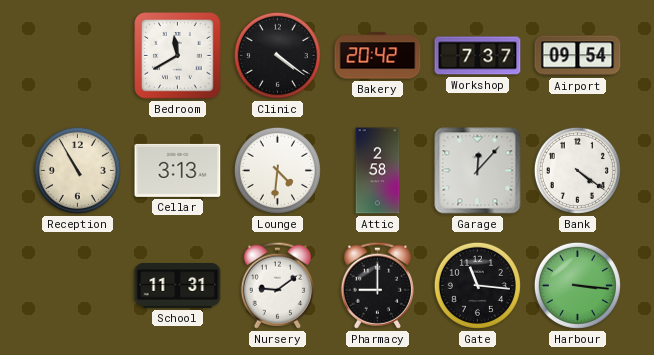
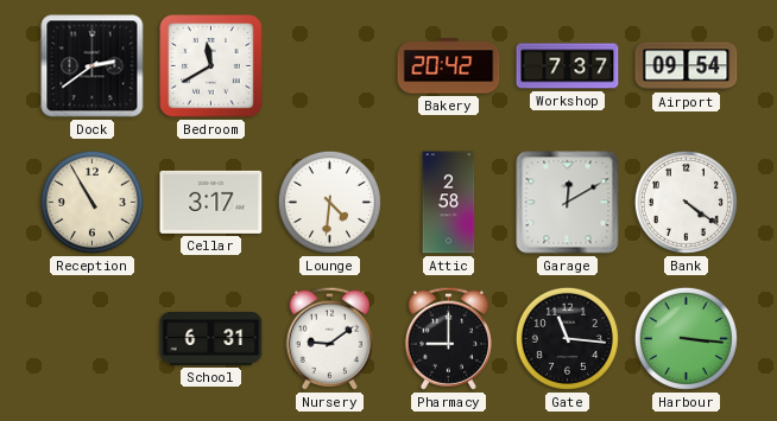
Dock: none -> 2:39
Clinic: 4:21 -> none
Cellar: 3:13 -> 3:17
Garage: 12:07 -> 12:10
School: 11:31 -> 6:31
